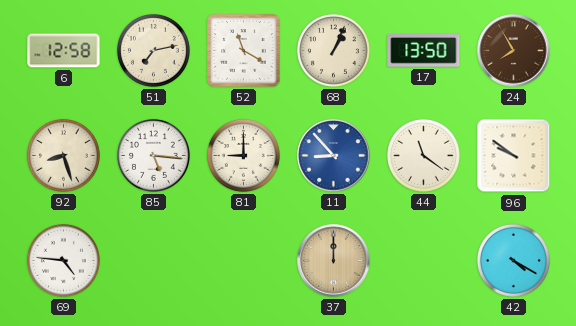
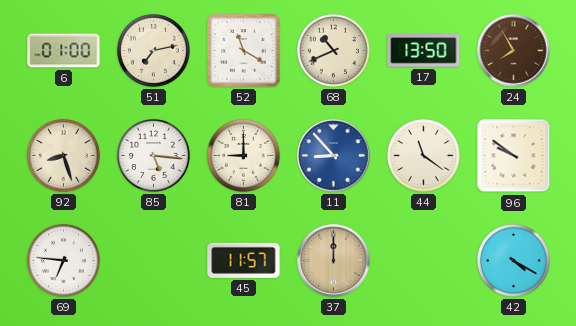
6: 12:58 -> 01:00
68: 1:04 -> 10:41
69: 4:46 -> 6:46
45: none -> 11:57
